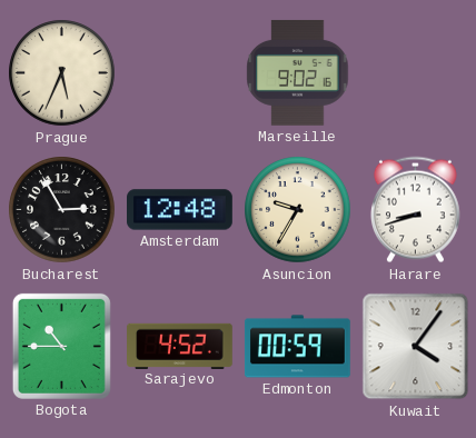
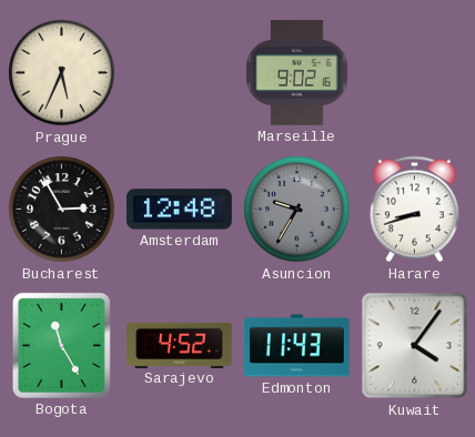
Asuncion dial: cream -> grey
Bogota: 10:45 -> 11:25
Edmonton: 00:59 -> 11:43
